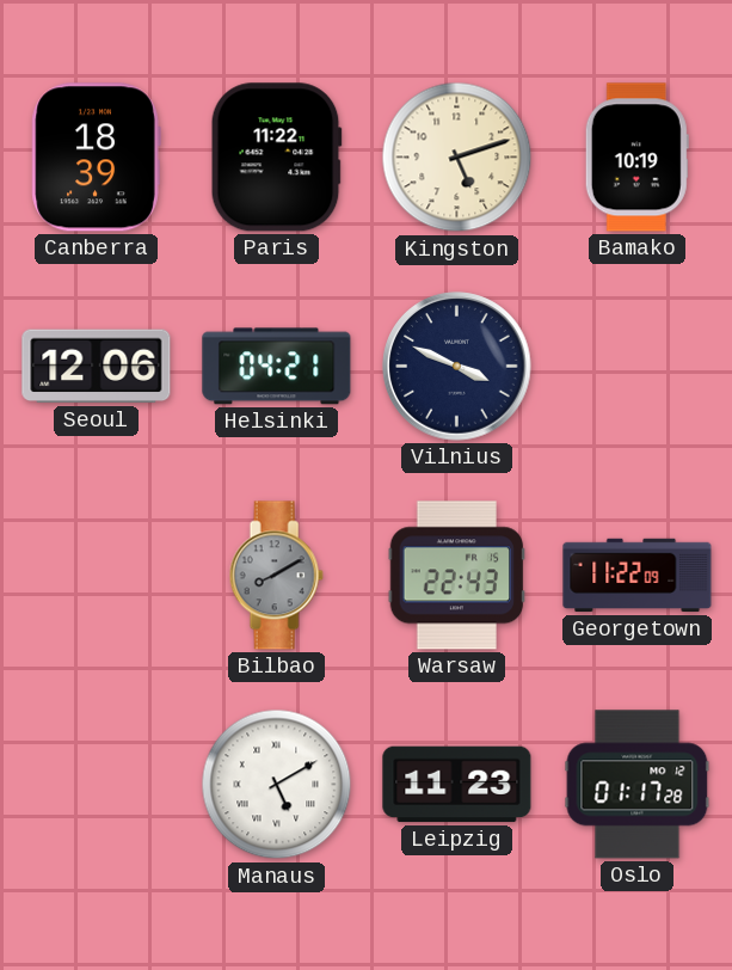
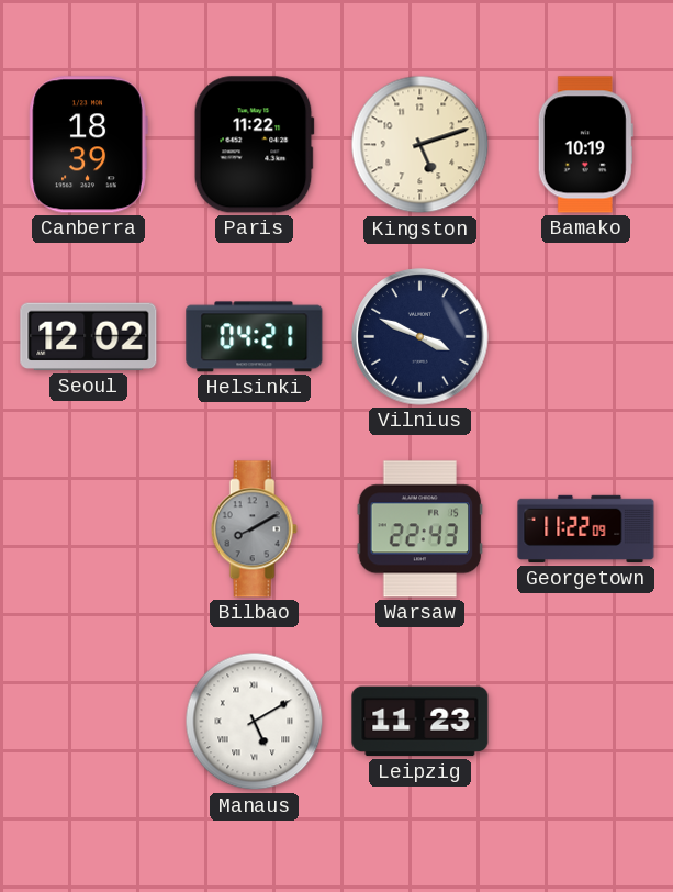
Seoul: 12:06 -> 12:02
Oslo: 01:17 -> none
